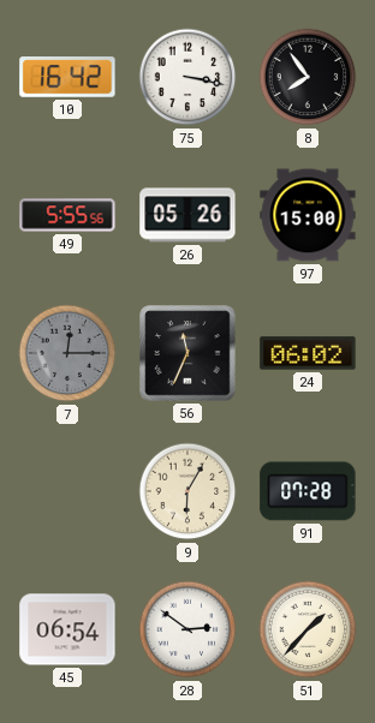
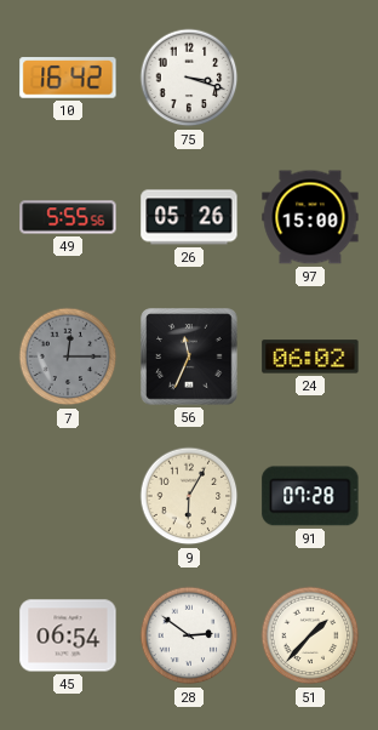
75: 3:17 -> 3:18
8: 7:54 -> none
